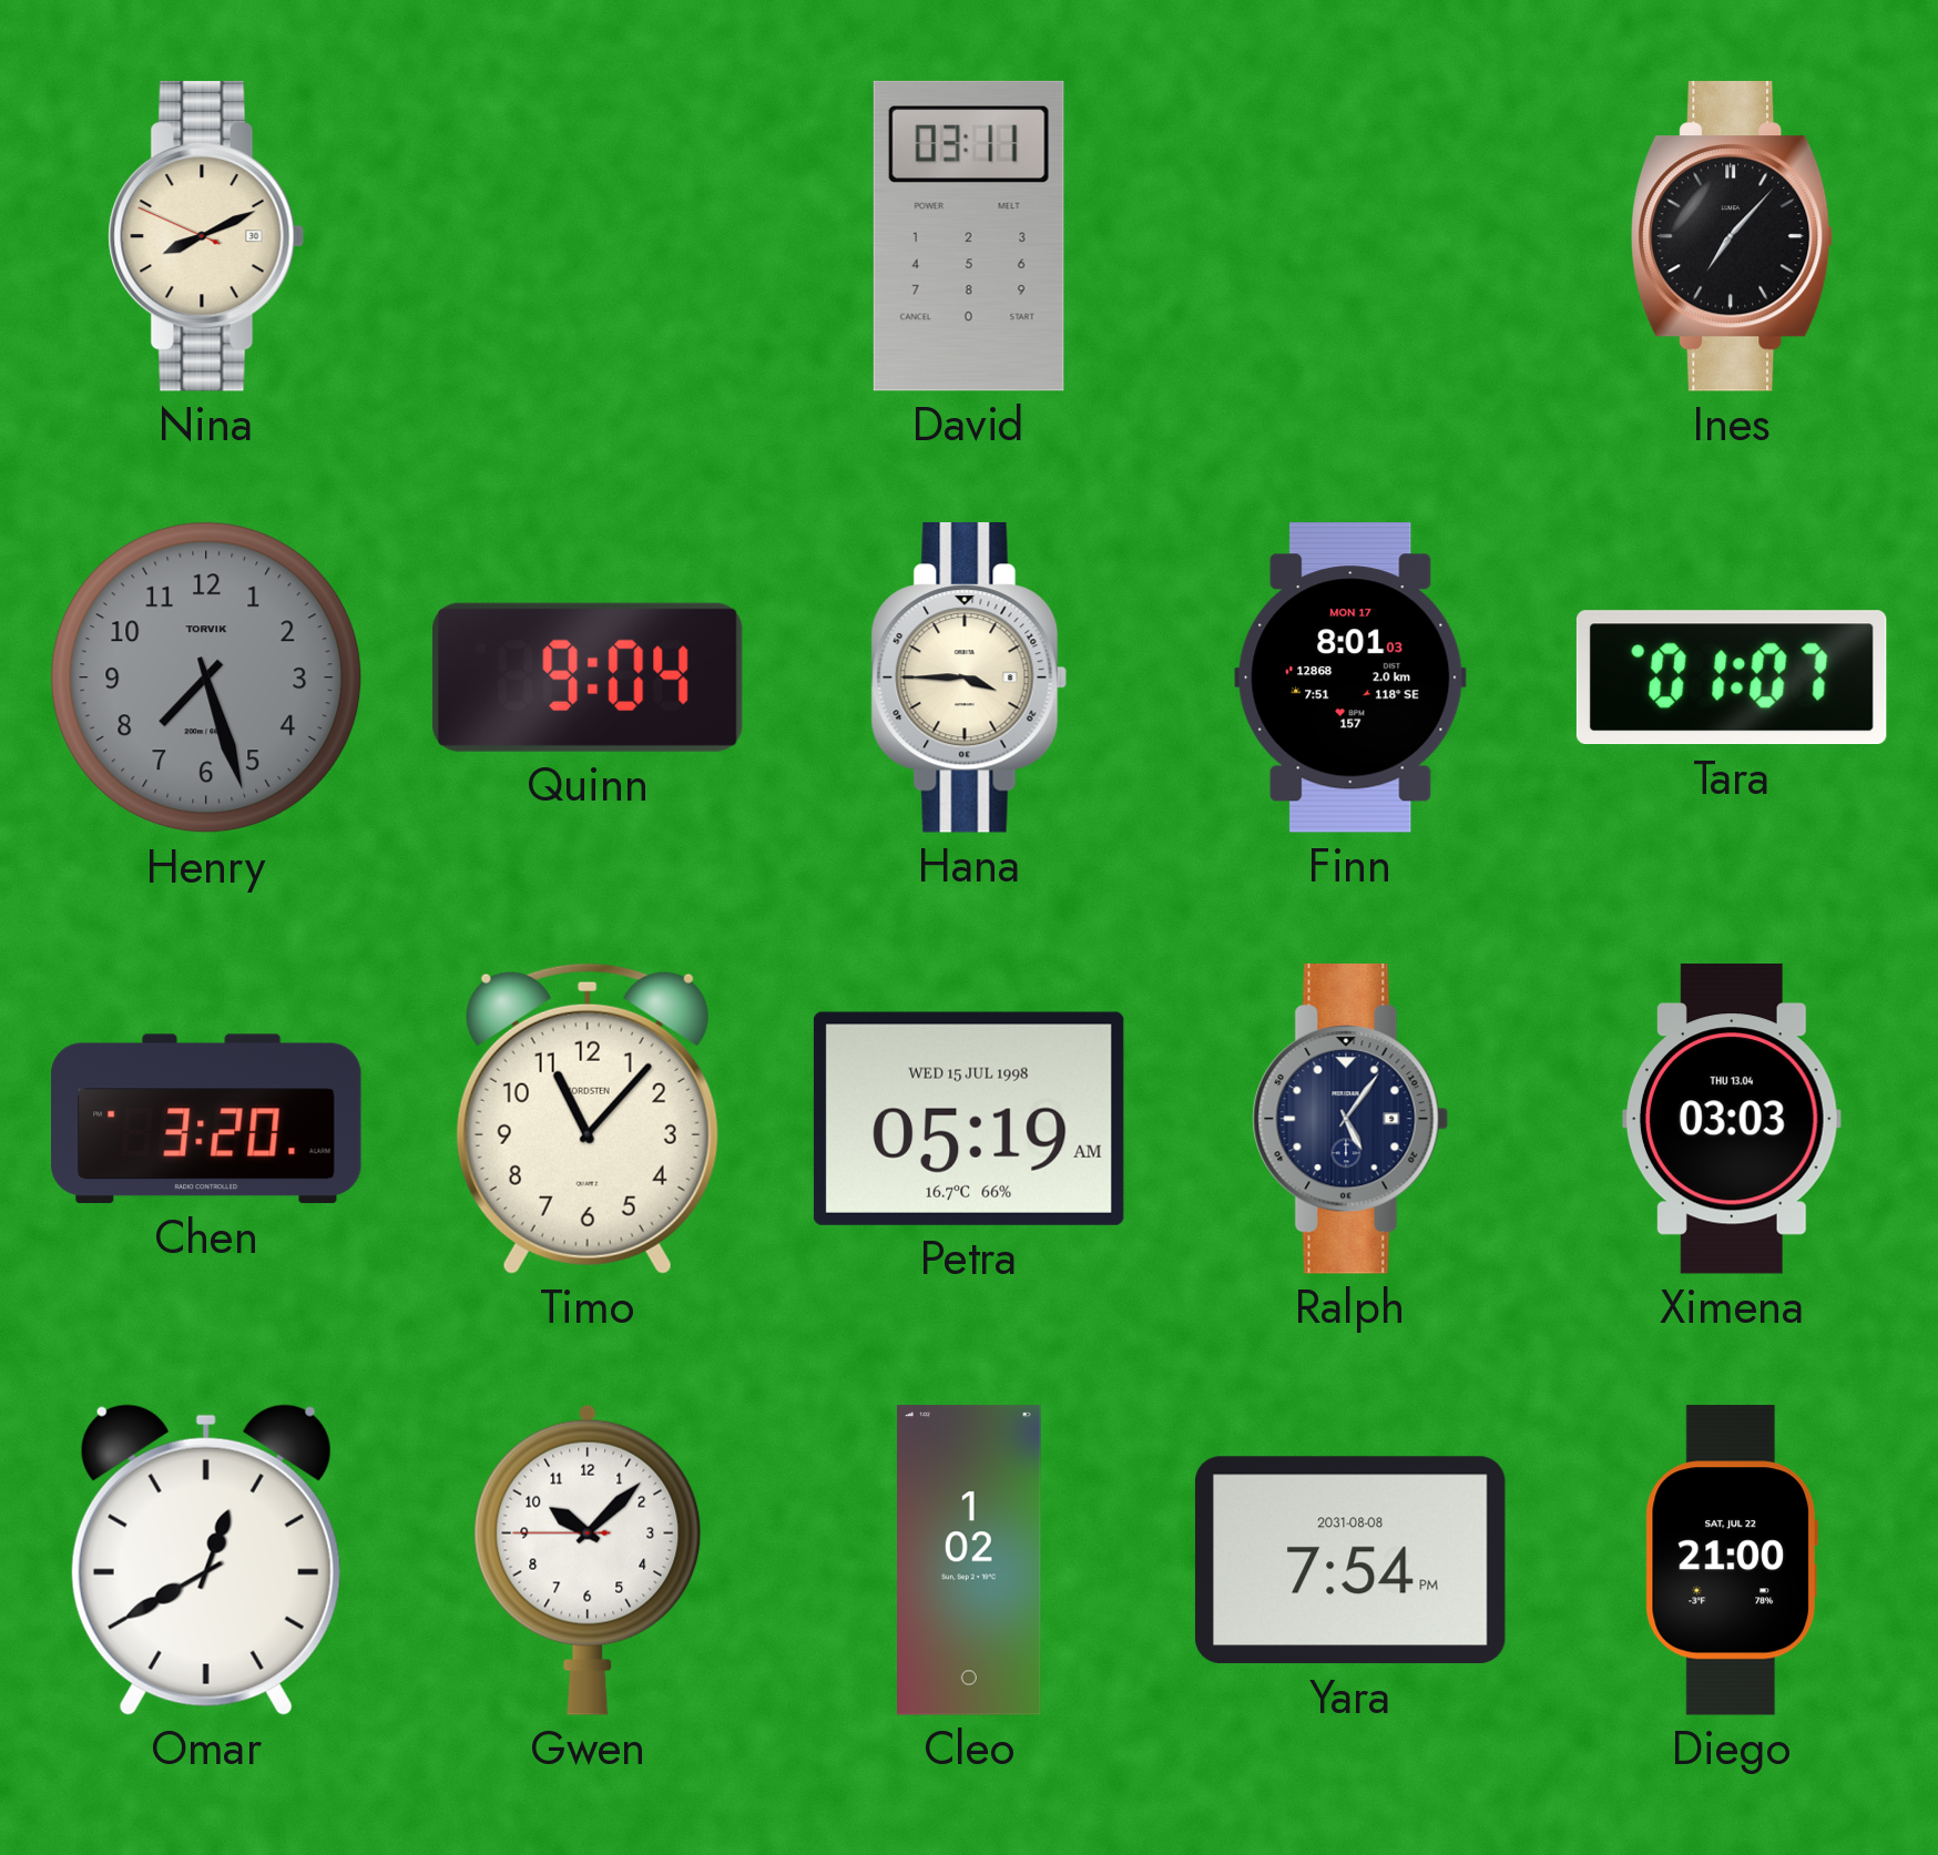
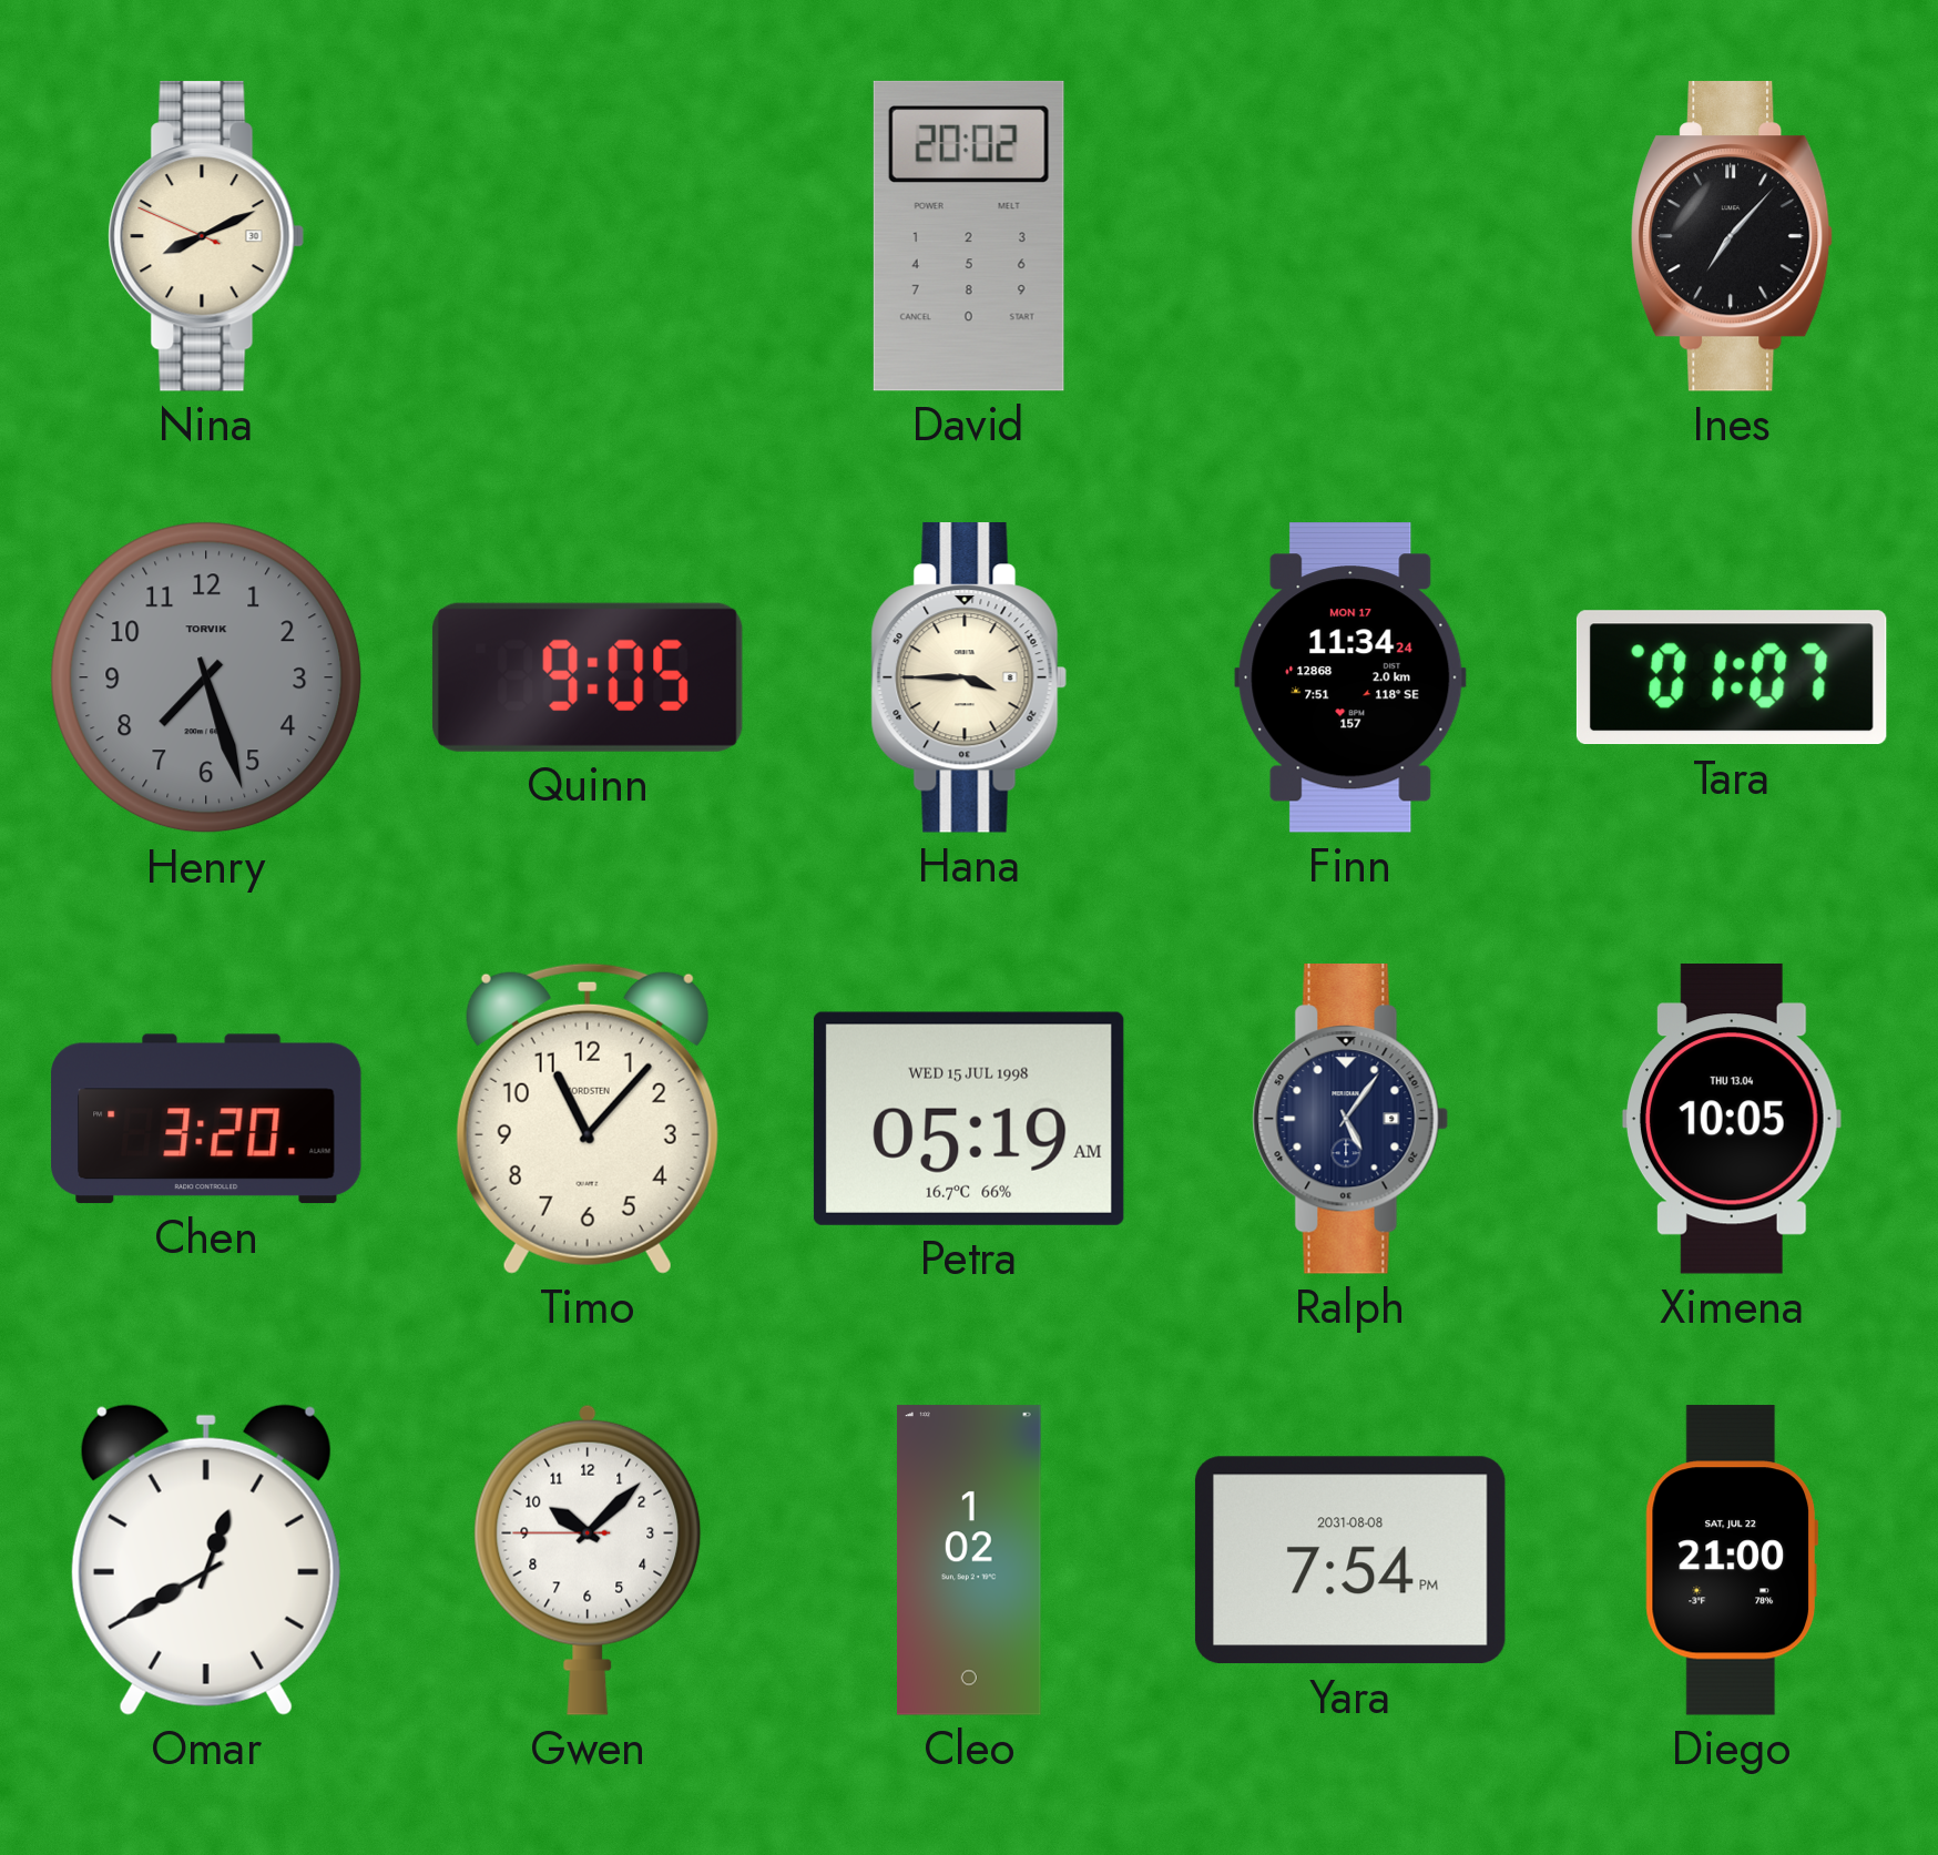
David: 03:11 -> 20:02
Quinn: 9:04 -> 9:05
Finn: 8:01 -> 11:34
Ximena: 03:03 -> 10:05
